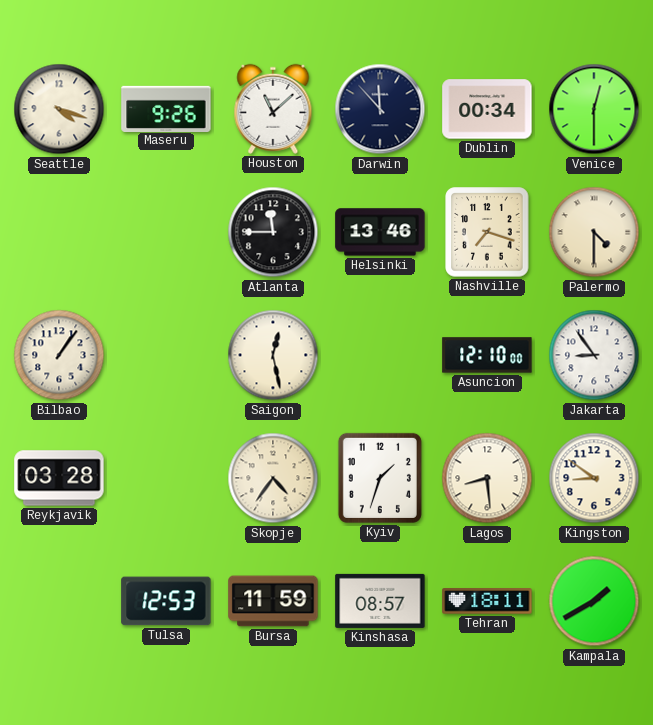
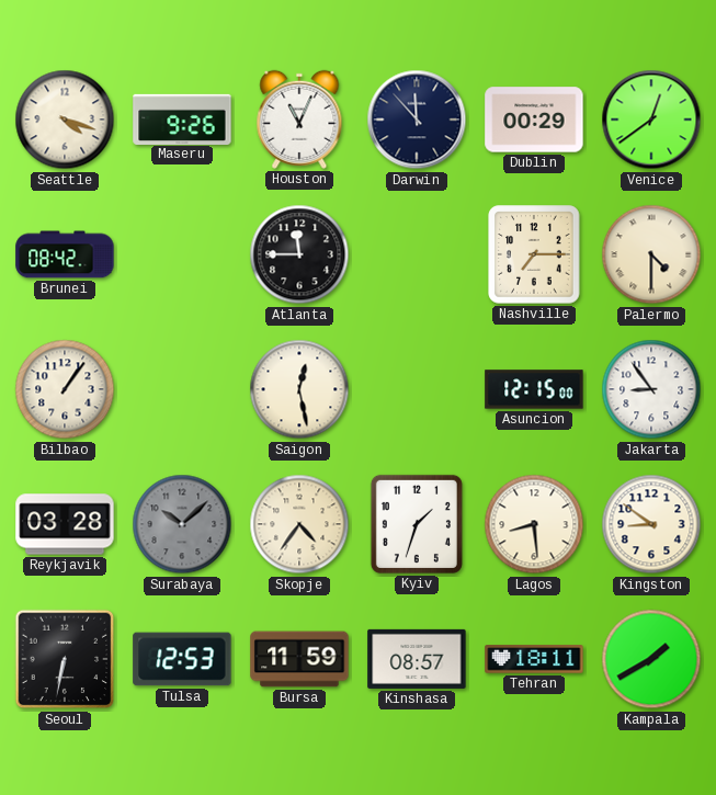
Houston: 11:08 -> 11:04
Dublin: 00:34 -> 00:29
Venice: 12:30 -> 12:39
Brunei: none -> 08:42
Helsinki: 13:46 -> none
Nashville: 7:18 -> 7:15
Asuncion: 12:10 -> 12:15
Surabaya: none -> 10:08
Seoul: none -> 6:32
